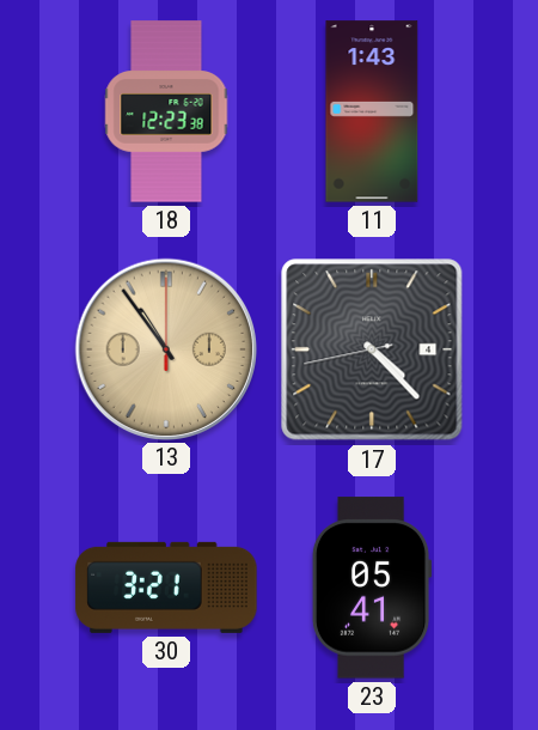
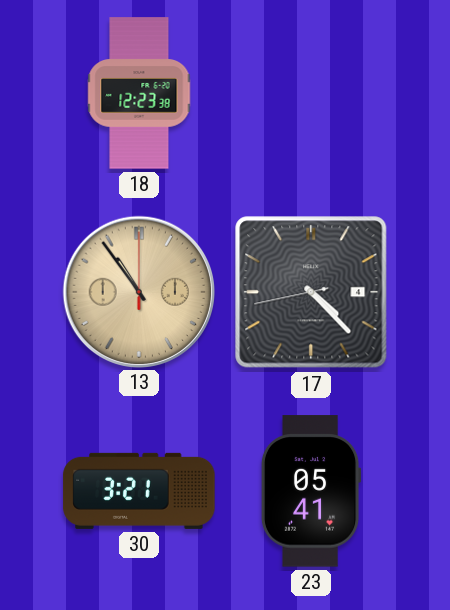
11: 1:43 -> none
